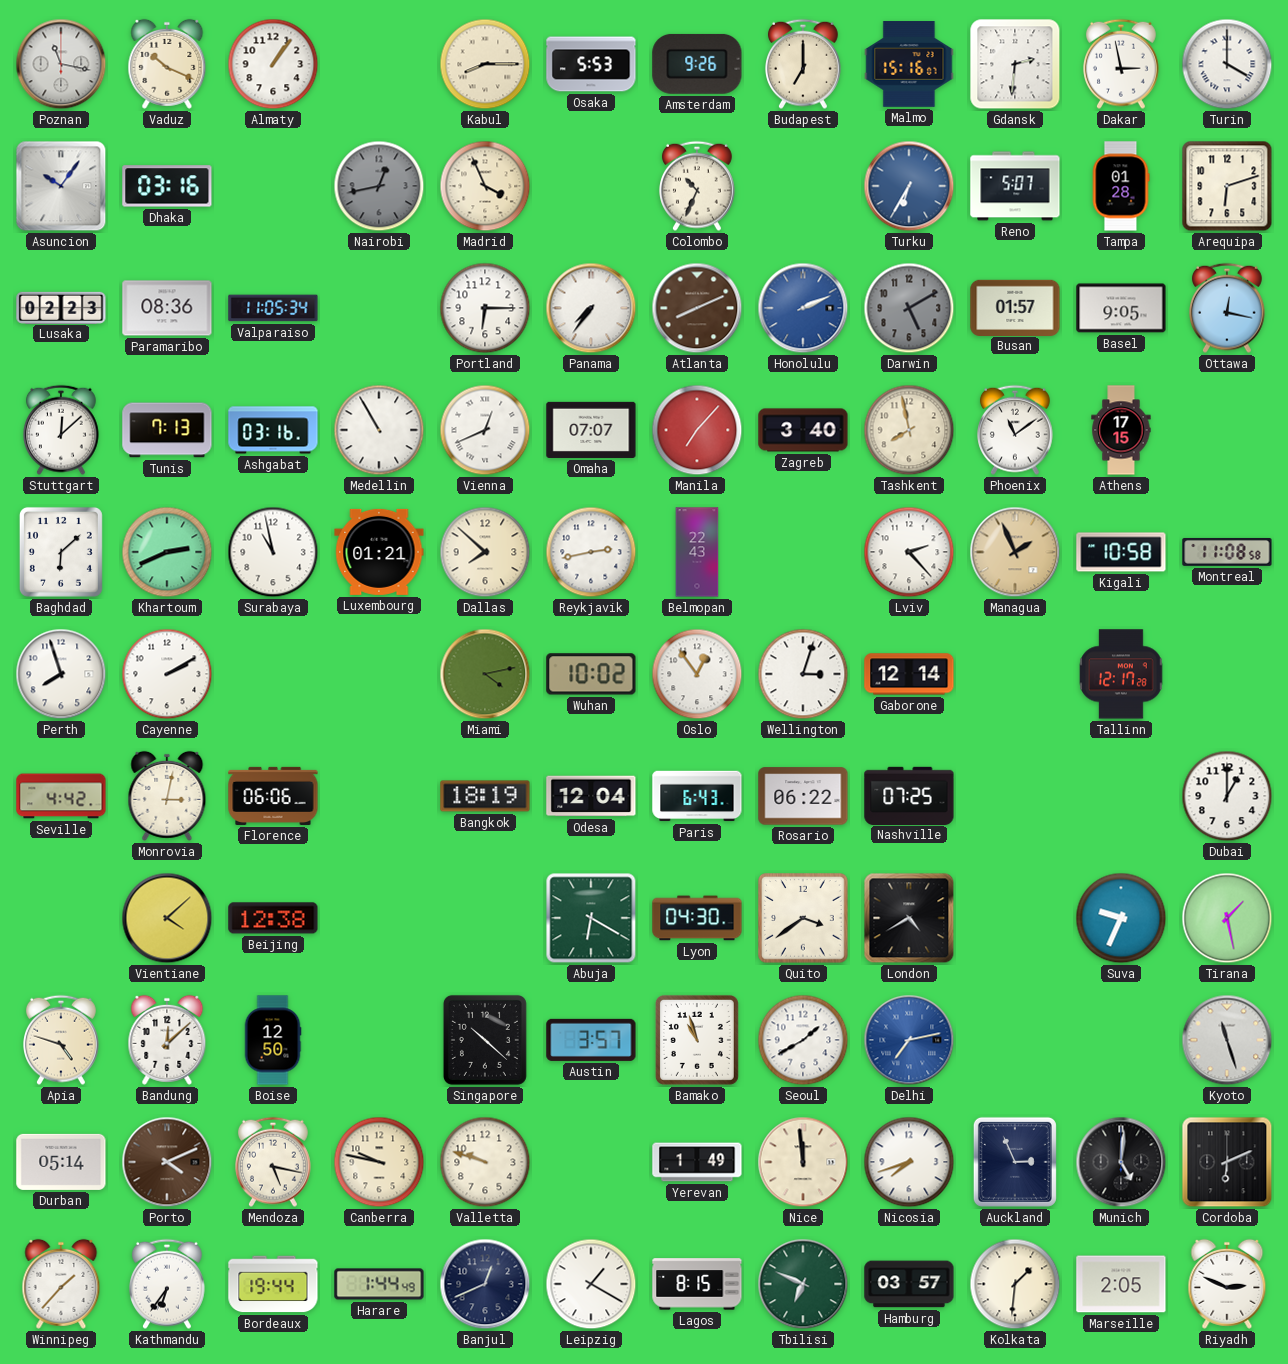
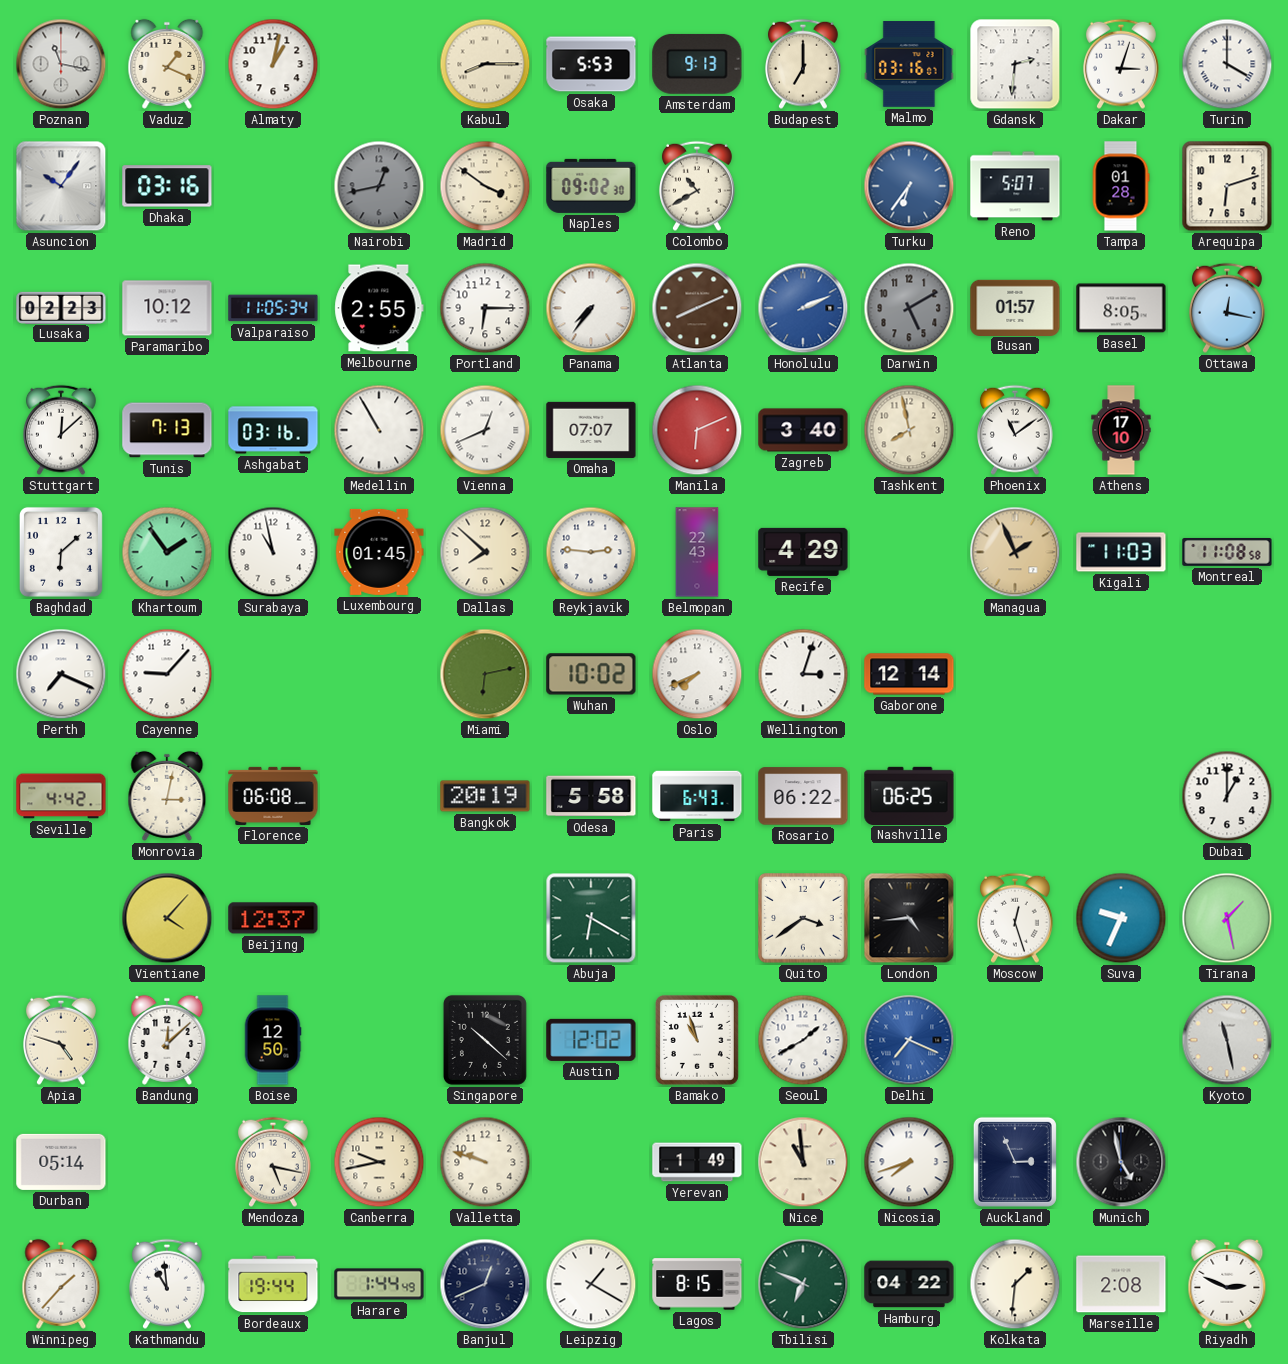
Vaduz: 10:19 -> 1:19
Almaty: 1:06 -> 1:02
Amsterdam: 9:26 -> 9:13
Malmo: 15:16 -> 03:16
Dakar: 2:58 -> 3:03
Madrid: 3:56 -> 3:51
Naples: none -> 09:02
Colombo: 10:34 -> 10:40
Turku: 6:35 -> 6:36
Paramaribo: 08:36 -> 10:12
Melbourne: none -> 2:55
Basel: 9:05 -> 8:05
Manila: 7:07 -> 6:11
Athens: 17:15 -> 17:10
Khartoum: 2:41 -> 1:54
Luxembourg: 01:21 -> 01:45
Reykjavik: 2:43 -> 2:46
Recife: none -> 4:29
Lviv: 2:23 -> none
Kigali: 10:58 -> 11:03
Perth: 7:57 -> 7:19
Cayenne: 2:10 -> 9:07
Miami: 4:13 -> 6:13
Oslo: 12:54 -> 7:41
Tallinn: 12:17 -> none
Florence: 06:06 -> 06:08
Bangkok: 18:19 -> 20:19
Odesa: 12:04 -> 5:58
Nashville: 07:25 -> 06:25
Vientiane: 4:08 -> 4:07
Beijing: 12:38 -> 12:37
Lyon: 04:30 -> none
London: 4:40 -> 4:44
Moscow: none -> 12:27
Austin: 3:57 -> 12:02
Delhi: 7:13 -> 7:19
Kyoto: 11:27 -> 11:28
Porto: 4:11 -> none
Canberra: 9:47 -> 9:43
Nice: 11:59 -> 10:59
Munich: 5:01 -> 4:58
Cordoba: 6:11 -> none
Kathmandu: 6:36 -> 10:59
Hamburg: 03:57 -> 04:22
Marseille: 2:05 -> 2:08
